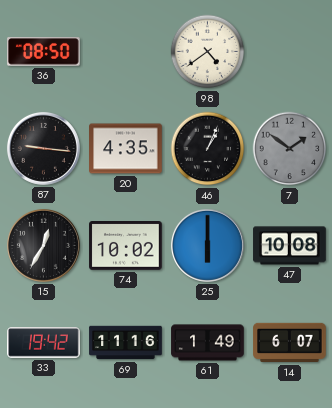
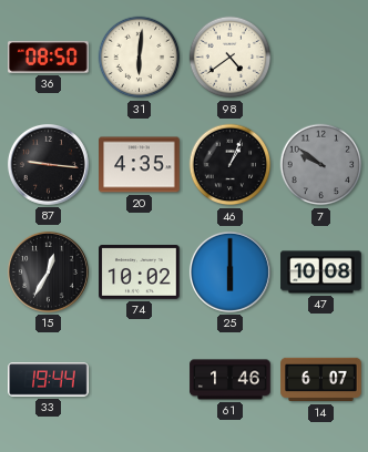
31: none -> 6:01
7: 1:51 -> 9:51
33: 19:42 -> 19:44
69: 11:16 -> none
61: 1:49 -> 1:46
